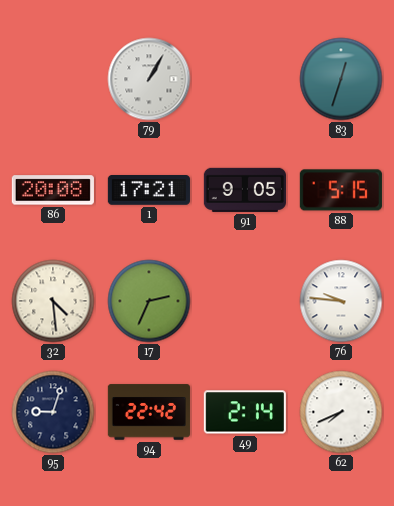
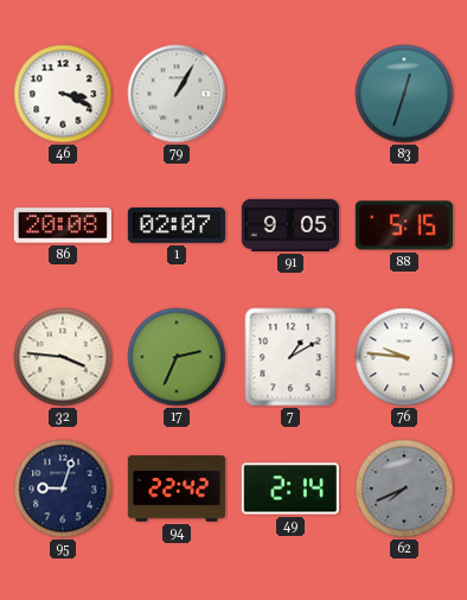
46: none -> 3:19
1: 17:21 -> 02:07
32: 4:29 -> 3:46
7: none -> 1:10
62 dial: white -> grey
